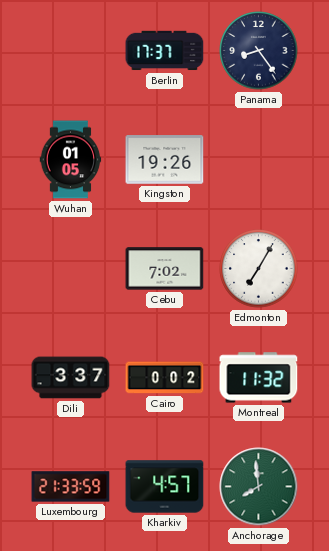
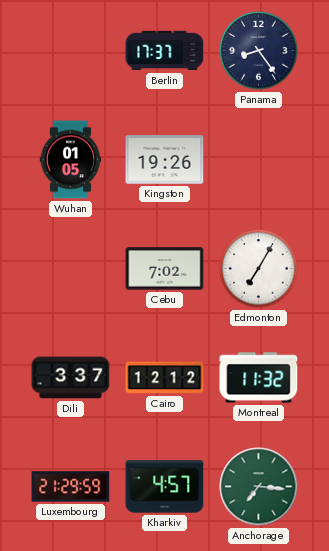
Cairo: 0:02 -> 12:12
Luxembourg: 21:33 -> 21:29
Anchorage: 7:59 -> 7:16
